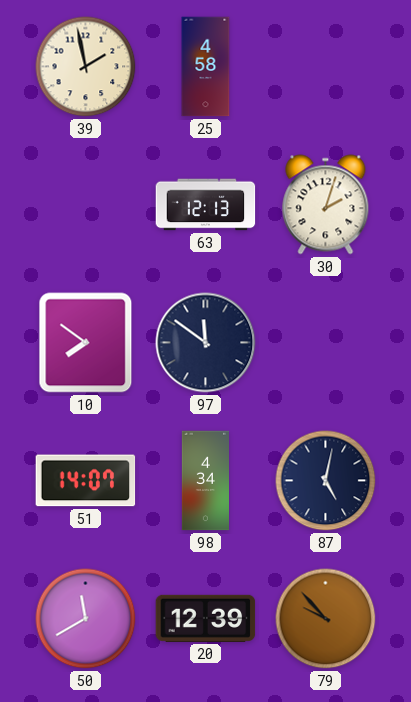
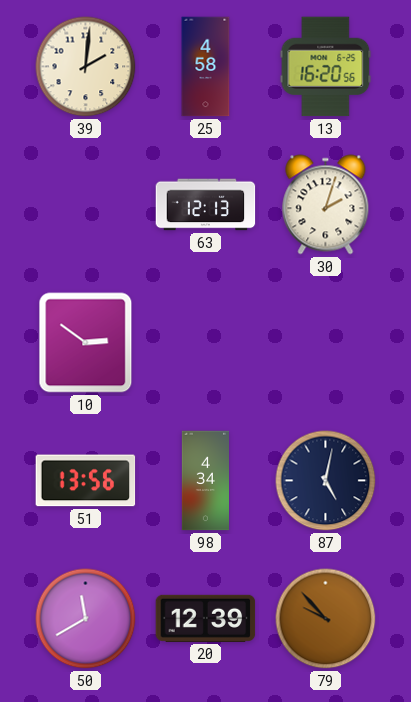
39: 1:58 -> 2:01
13: none -> 16:20
10: 7:51 -> 2:51
97: 11:51 -> none
51: 14:07 -> 13:56
